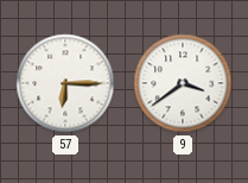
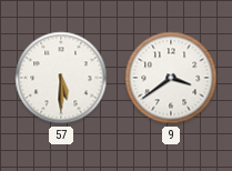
57: 6:15 -> 5:30
